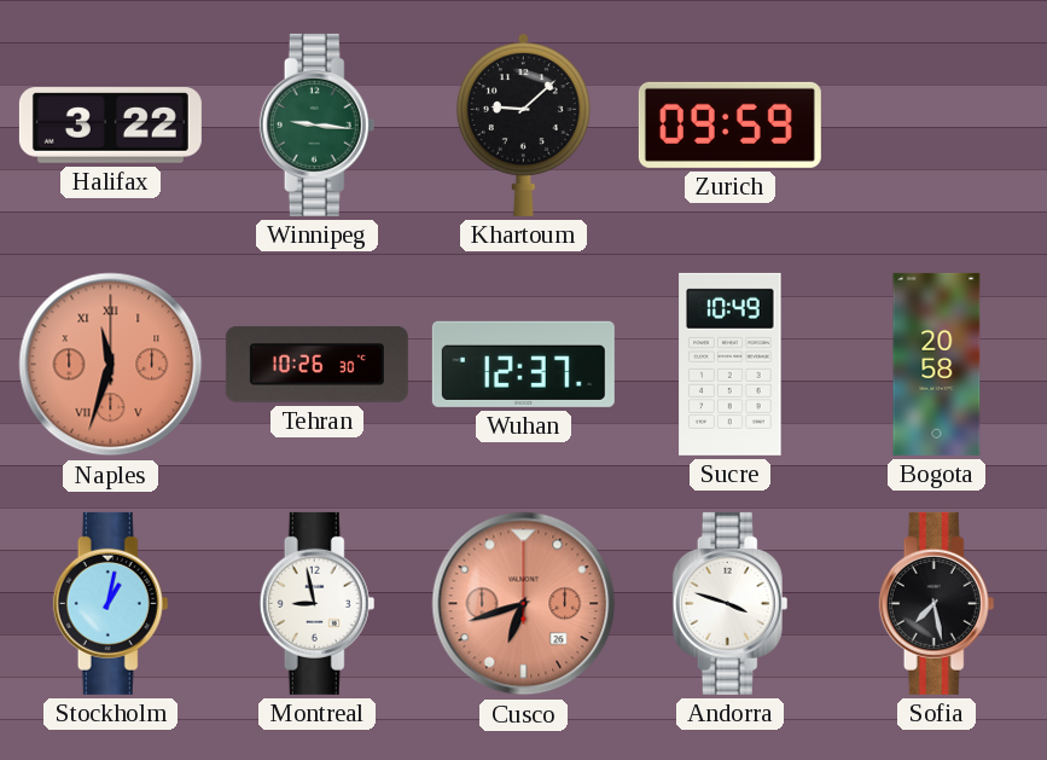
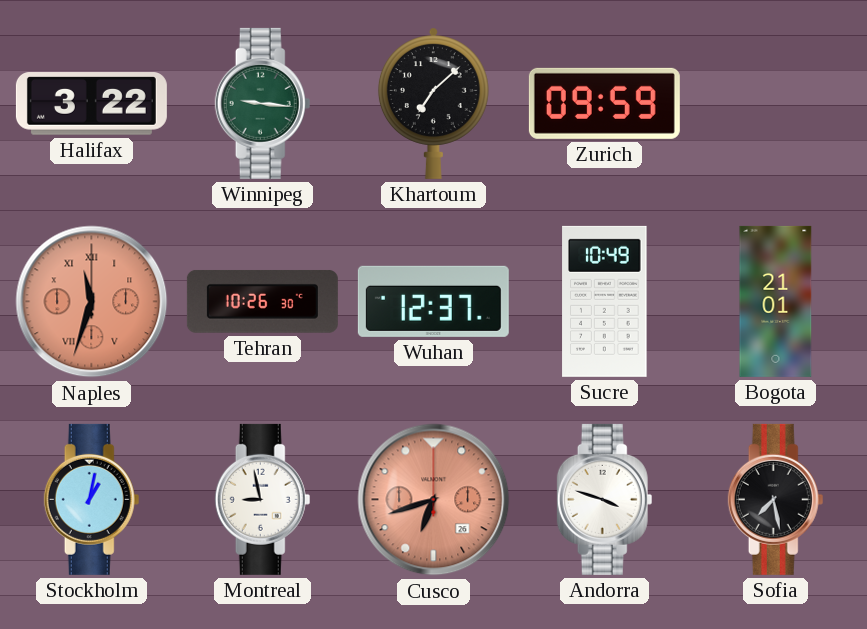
Khartoum: 9:08 -> 7:08
Bogota: 20:58 -> 21:01
